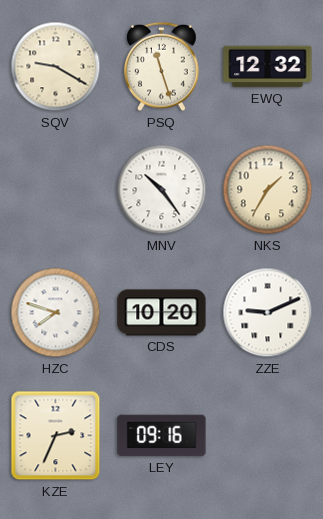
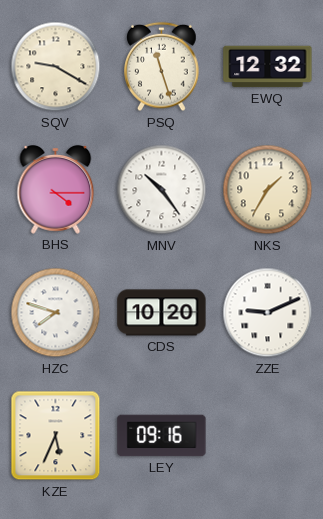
BHS: none -> 4:15
KZE: 2:34 -> 5:34
